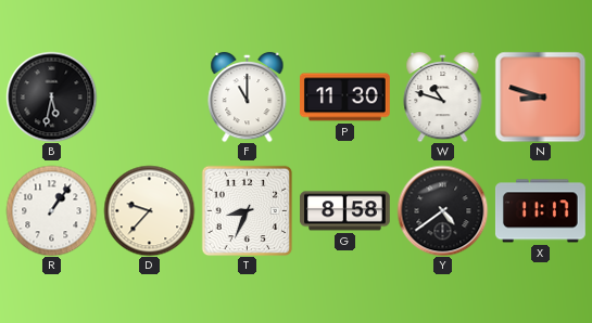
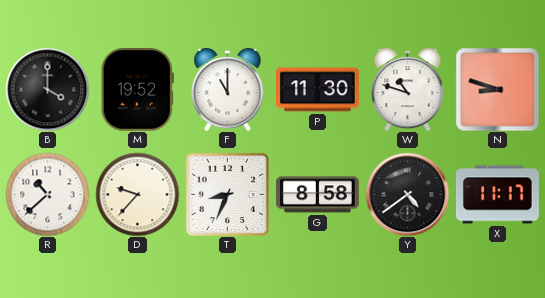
B: 5:32 -> 4:00
M: none -> 19:52
R: 1:06 -> 10:38
